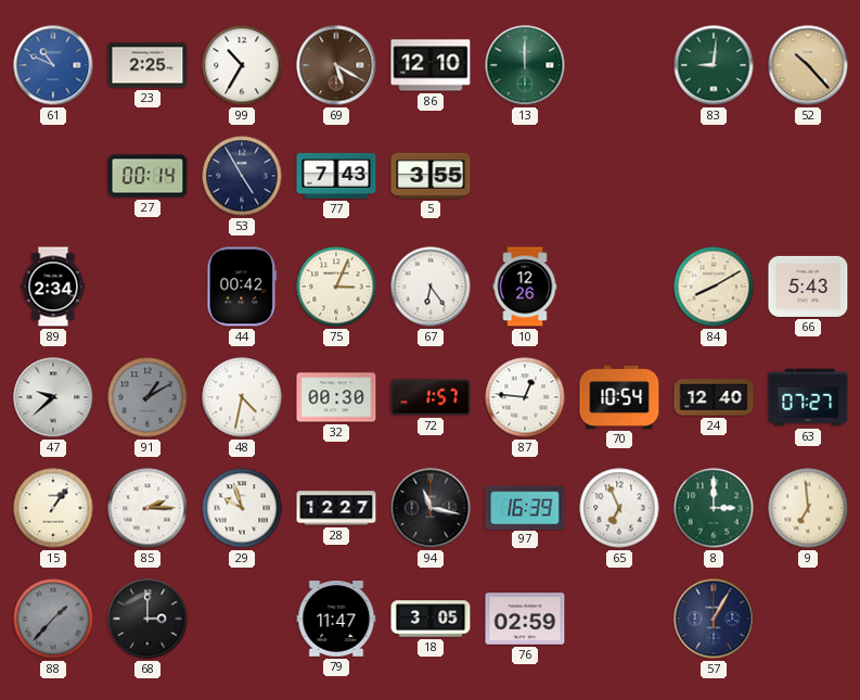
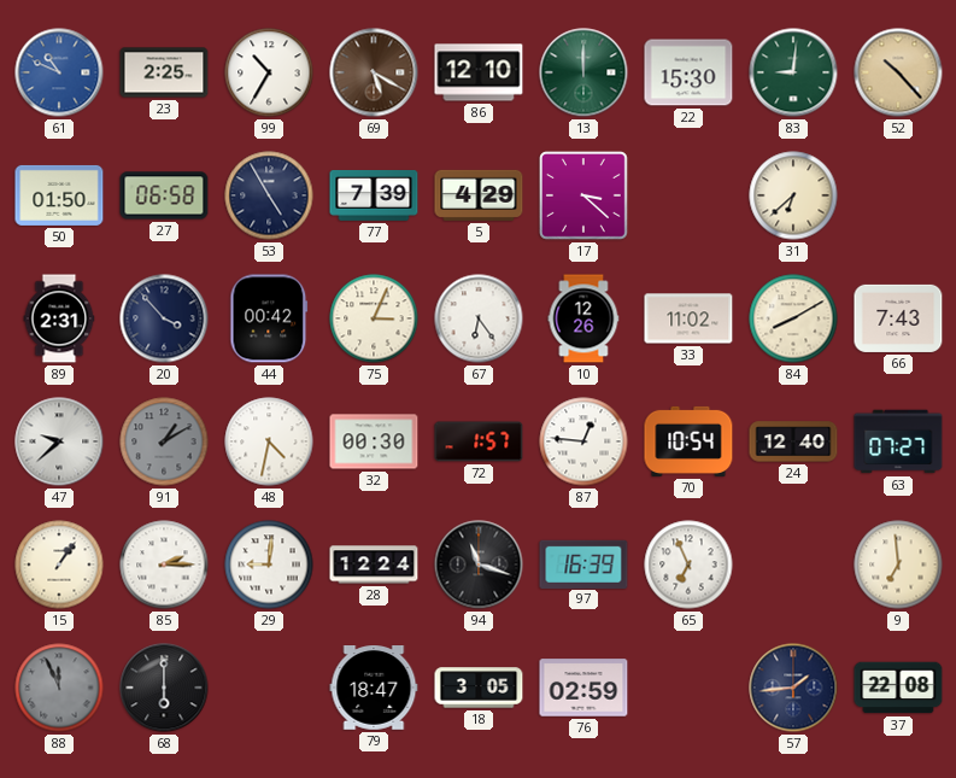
22: none -> 15:30
50: none -> 01:50
27: 00:14 -> 06:58
77: 7:43 -> 7:39
5: 3:55 -> 4:29
17: none -> 3:22
31: none -> 6:38
89: 2:34 -> 2:31
20: none -> 3:53
33: none -> 11:02
66: 5:43 -> 7:43
29: 9:57 -> 9:01
28: 12:27 -> 12:24
94: 11:17 -> 11:18
8: 3:00 -> none
88: 1:37 -> 11:56
68: 3:00 -> 6:00
79: 11:47 -> 18:47
57: 1:05 -> 1:44
37: none -> 22:08
